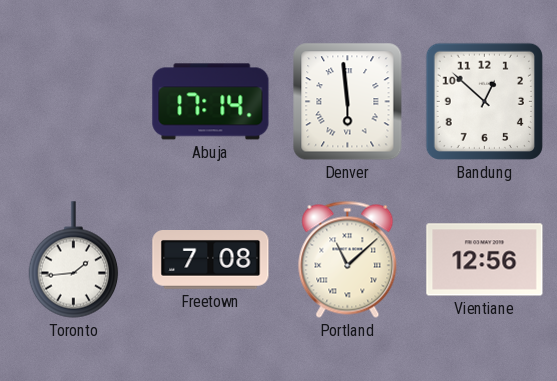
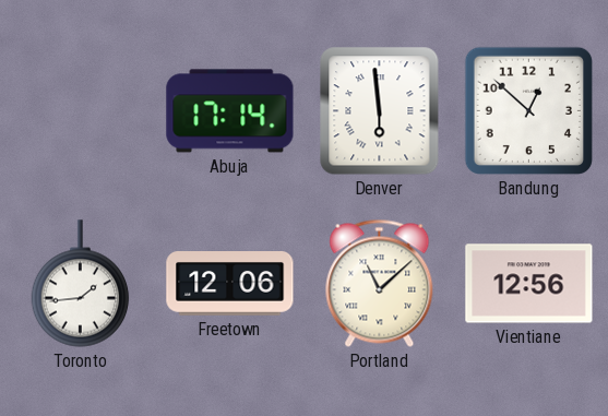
Freetown: 7:08 -> 12:06
